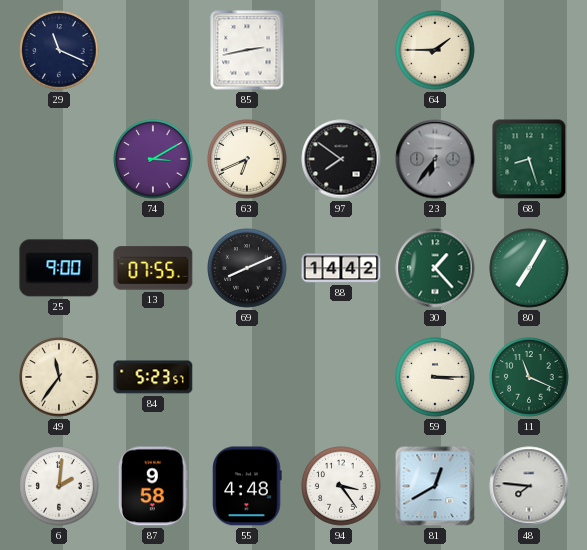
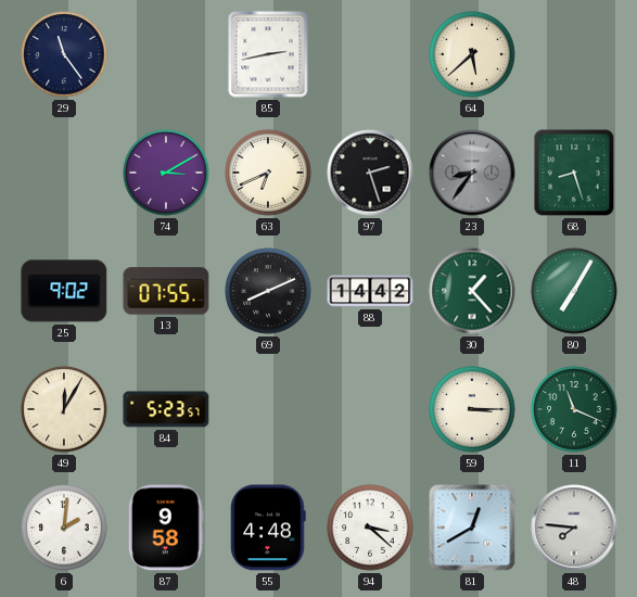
29: 11:19 -> 11:24
64: 1:45 -> 5:38
97: 7:51 -> 2:27
23: 6:36 -> 8:36
25: 9:00 -> 9:02
49: 11:36 -> 12:05
94: 3:24 -> 3:22
